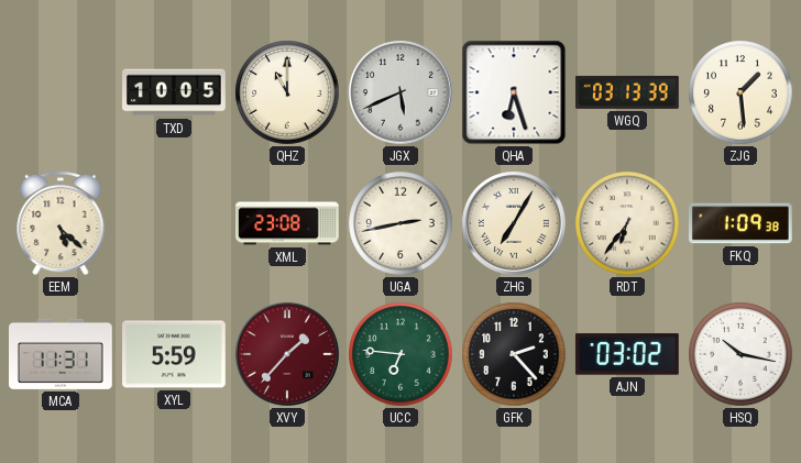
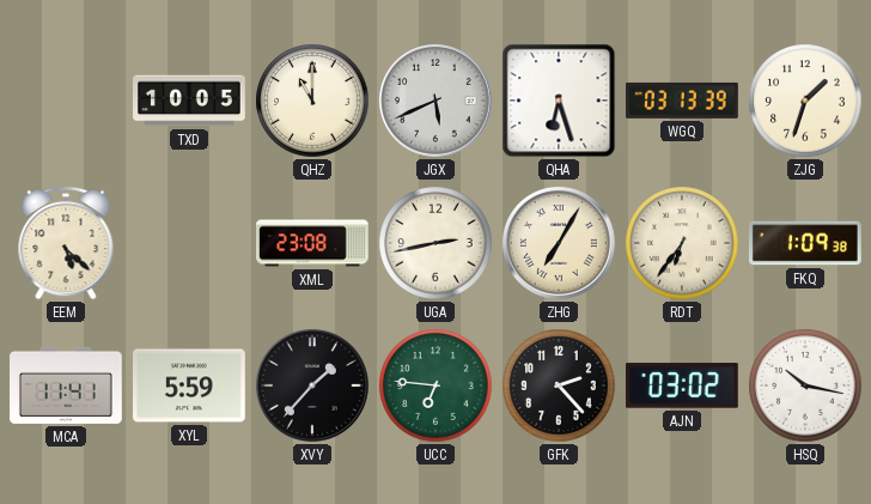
ZJG: 1:29 -> 1:33
MCA: 11:31 -> 11:41
XVY dial: burgundy -> black
